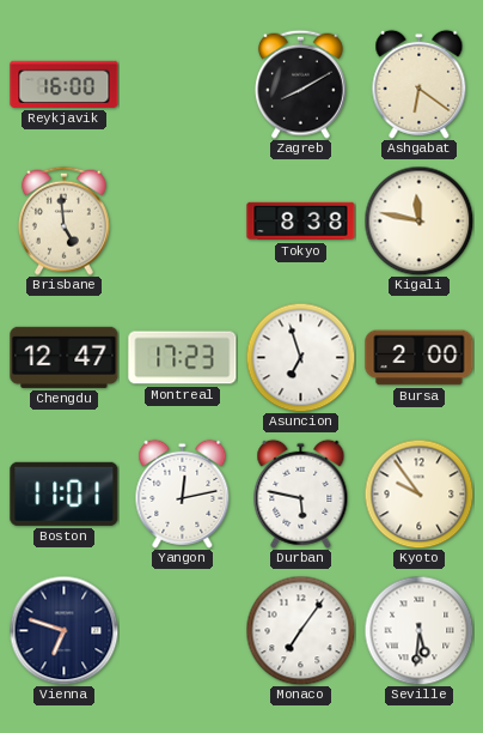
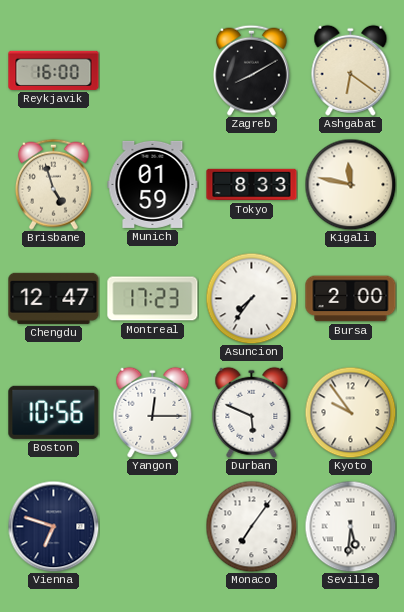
Brisbane: 4:59 -> 4:57
Munich: none -> 01:59
Tokyo: 8:38 -> 8:33
Asuncion: 6:57 -> 7:36
Boston: 11:01 -> 10:56
Yangon: 12:13 -> 12:15
Durban: 5:47 -> 5:49
